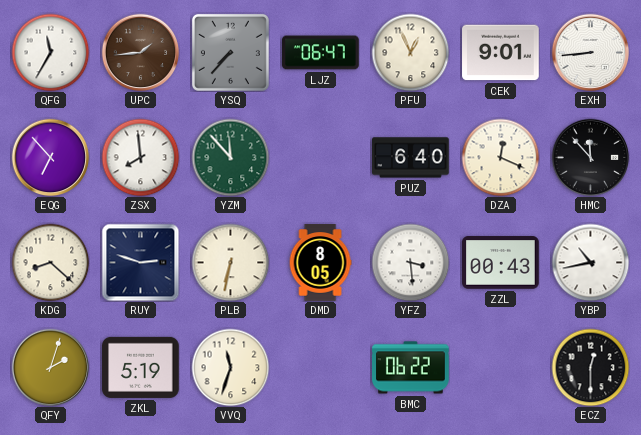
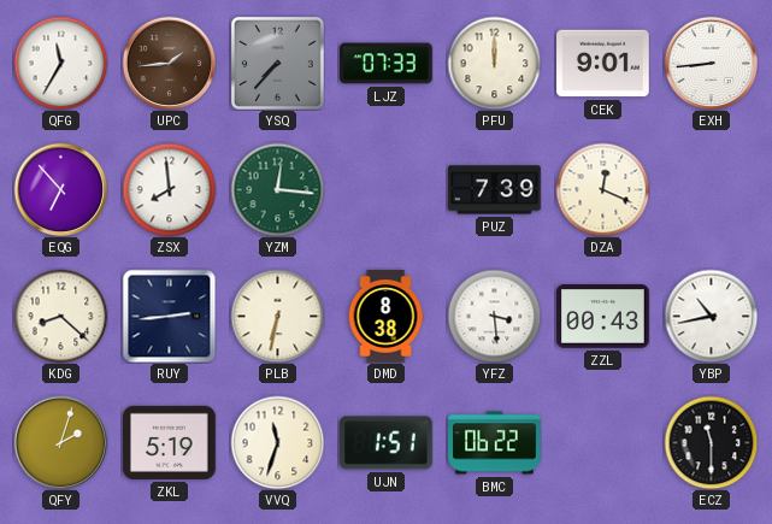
LJZ: 06:47 -> 07:33
PFU: 12:56 -> 12:00
YZM: 11:53 -> 12:16
PUZ: 6:40 -> 7:39
HMC: 11:53 -> none
RUY: 2:48 -> 2:44
DMD: 8:05 -> 8:38
UJN: none -> 1:51
ECZ: 12:30 -> 11:30
